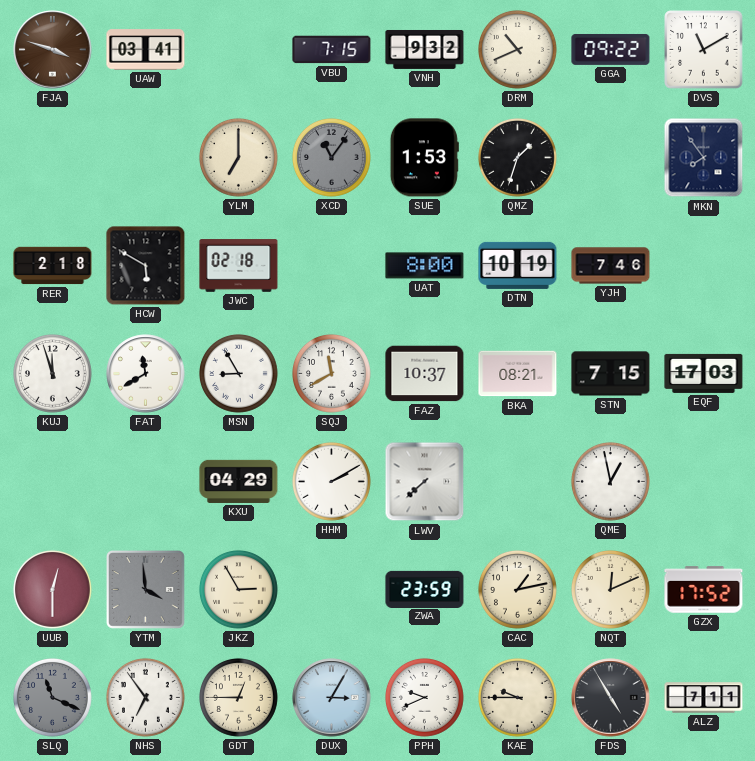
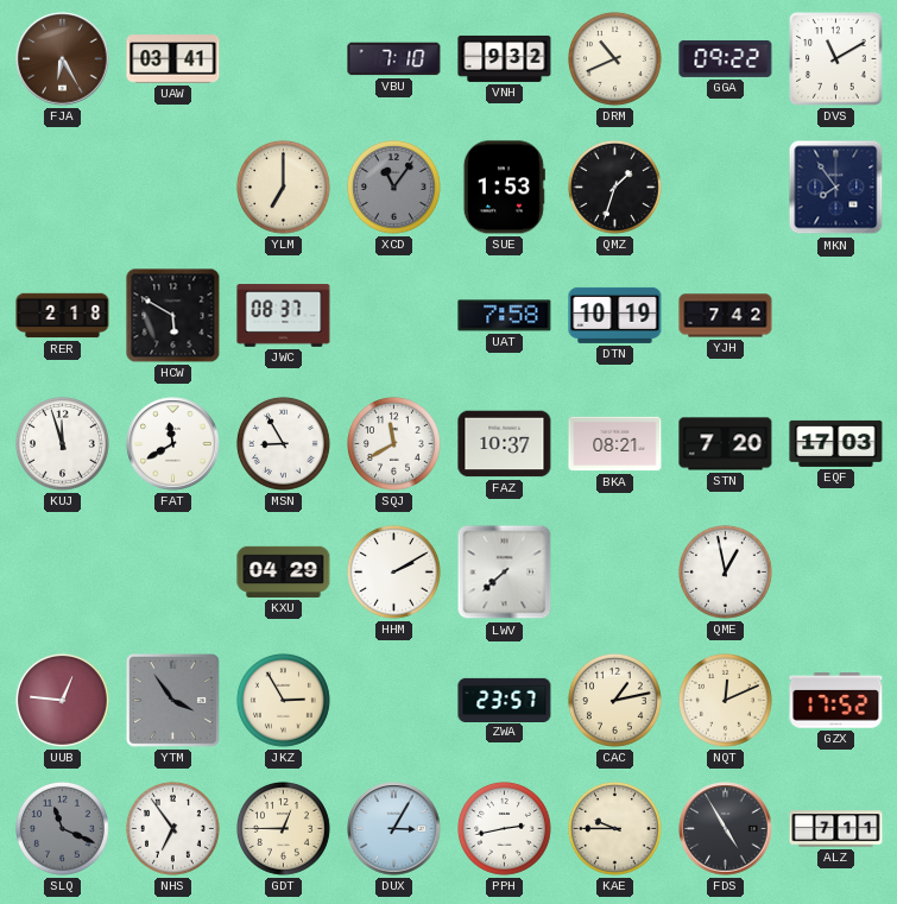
FJA: 3:48 -> 6:25
VBU: 7:15 -> 7:10
JWC: 02:18 -> 08:37
UAT: 8:00 -> 7:58
YJH: 7:46 -> 7:42
STN: 7:15 -> 7:20
UUB: 12:30 -> 12:46
YTM: 3:59 -> 3:54
ZWA: 23:59 -> 23:57
PPH: 9:41 -> 2:43
